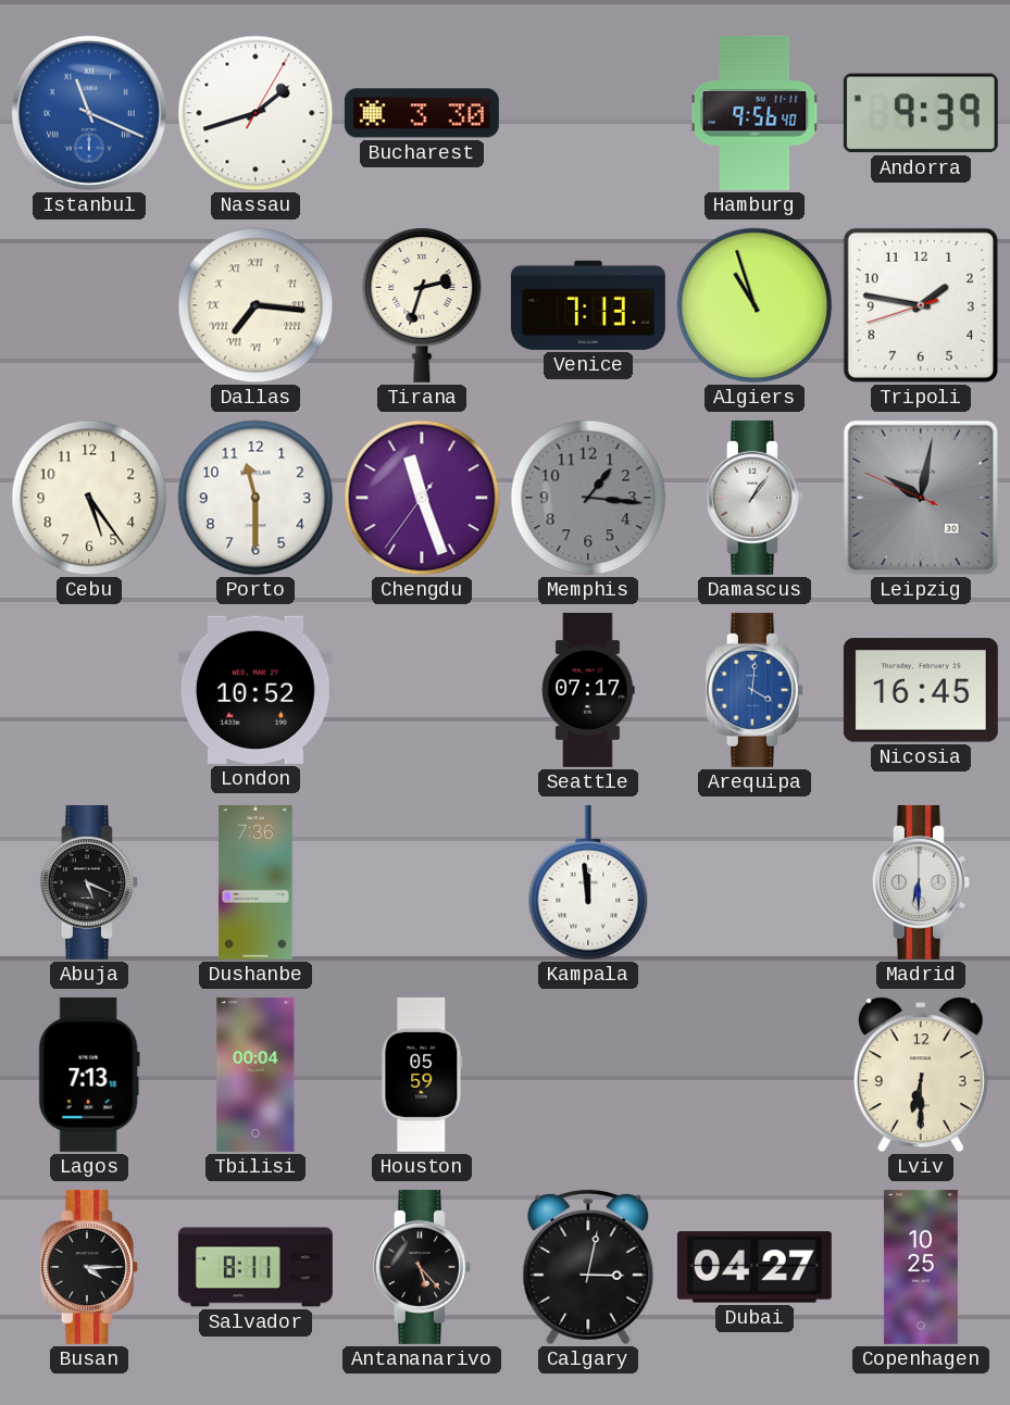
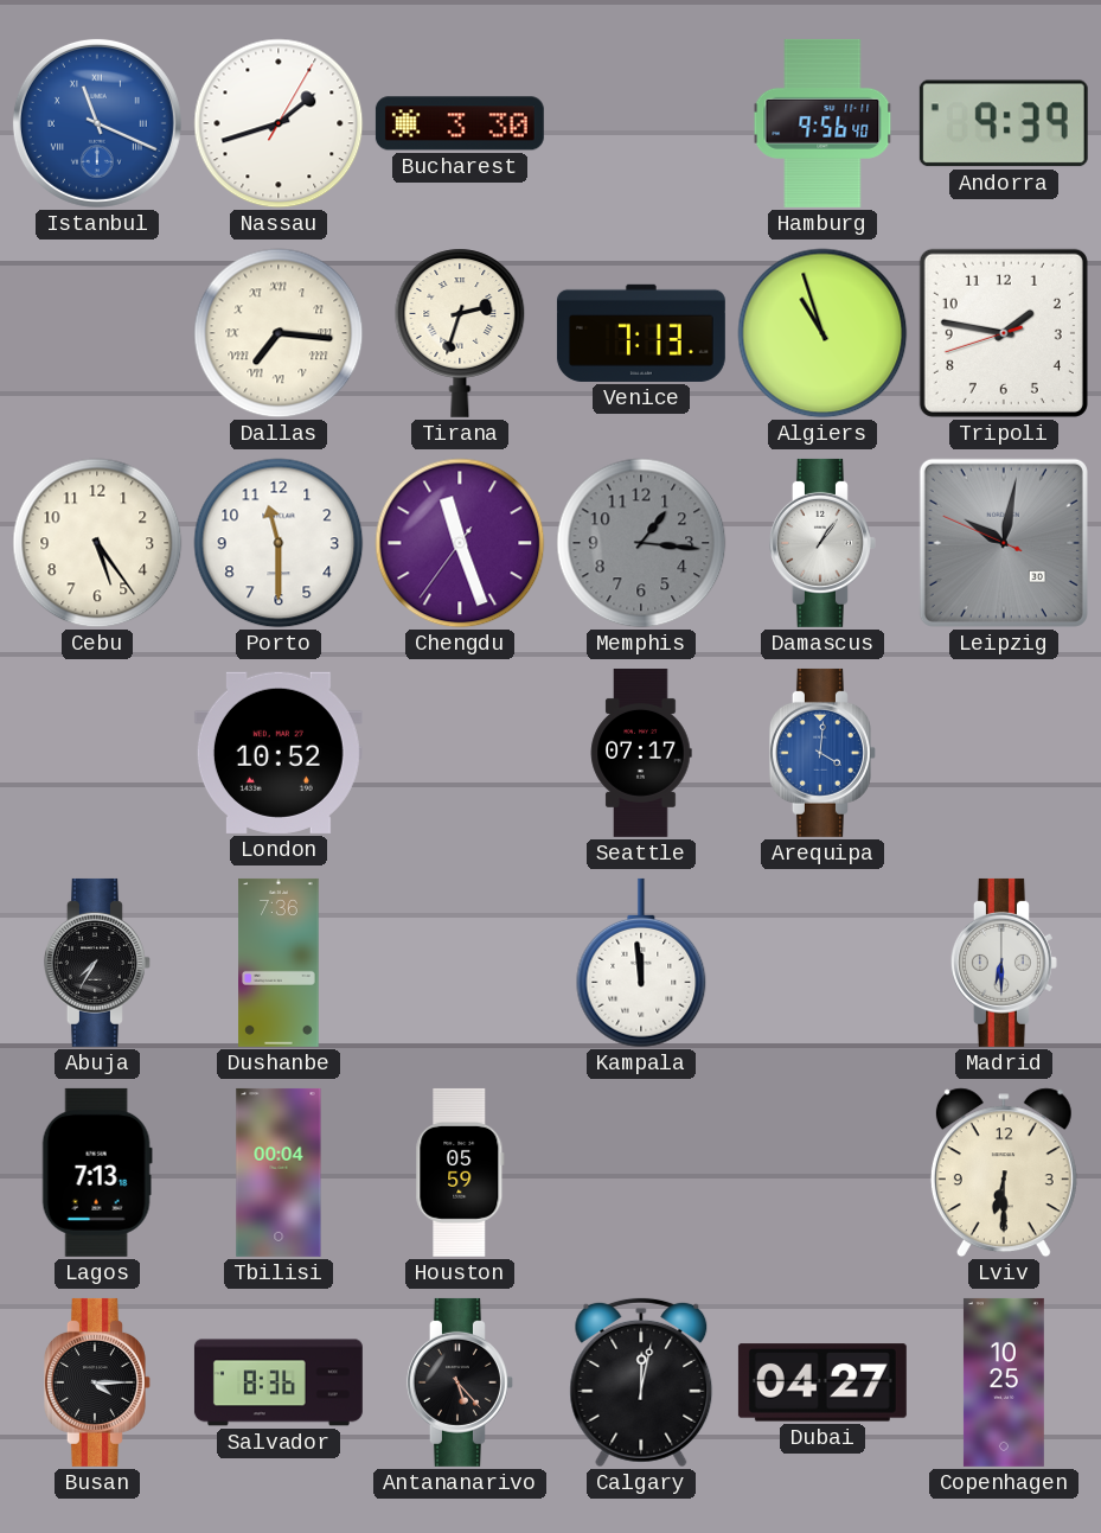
Nicosia: 16:45 -> none
Abuja: 5:19 -> 7:35
Salvador: 8:11 -> 8:36
Calgary: 3:02 -> 12:02
